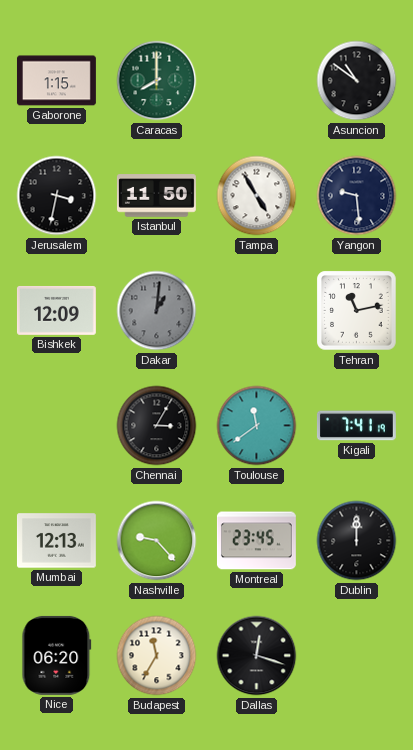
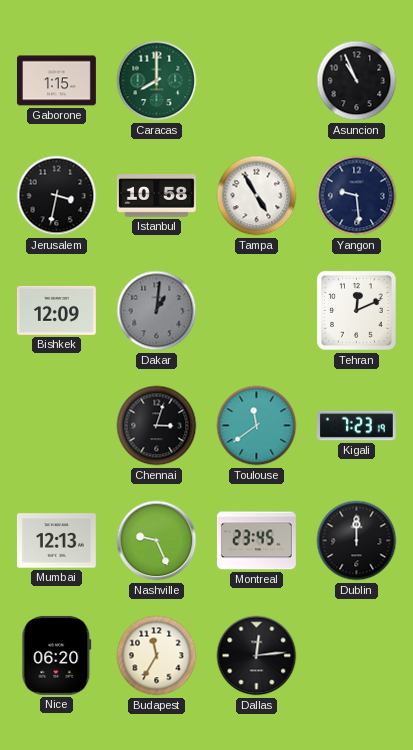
Asuncion: 10:51 -> 10:56
Istanbul: 11:50 -> 10:58
Tehran: 11:13 -> 12:11
Chennai: 3:05 -> 3:03
Kigali: 7:41 -> 7:23
Nashville: 9:23 -> 9:26
Dallas: 12:18 -> 12:14
